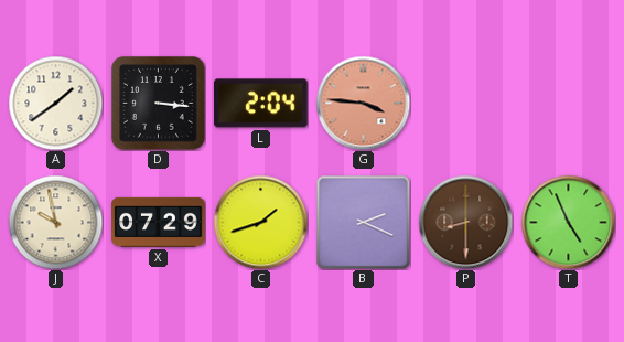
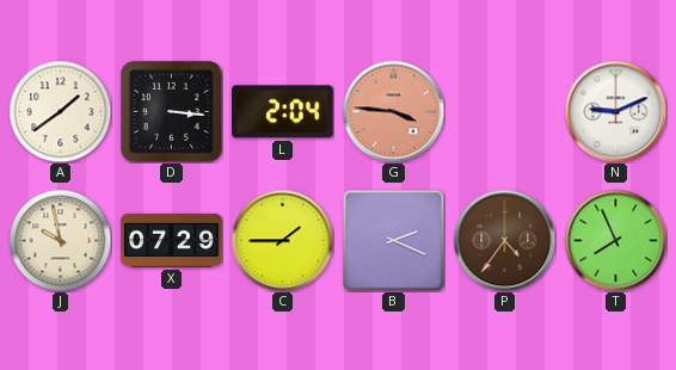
N: none -> 9:11
C: 1:42 -> 1:45
P: 8:30 -> 4:36
T: 4:56 -> 7:56
